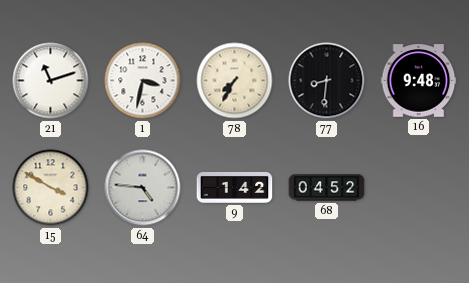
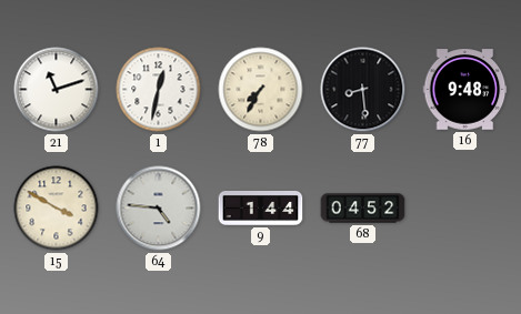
1: 3:32 -> 12:32
77: 8:31 -> 8:29
9: 1:42 -> 1:44
